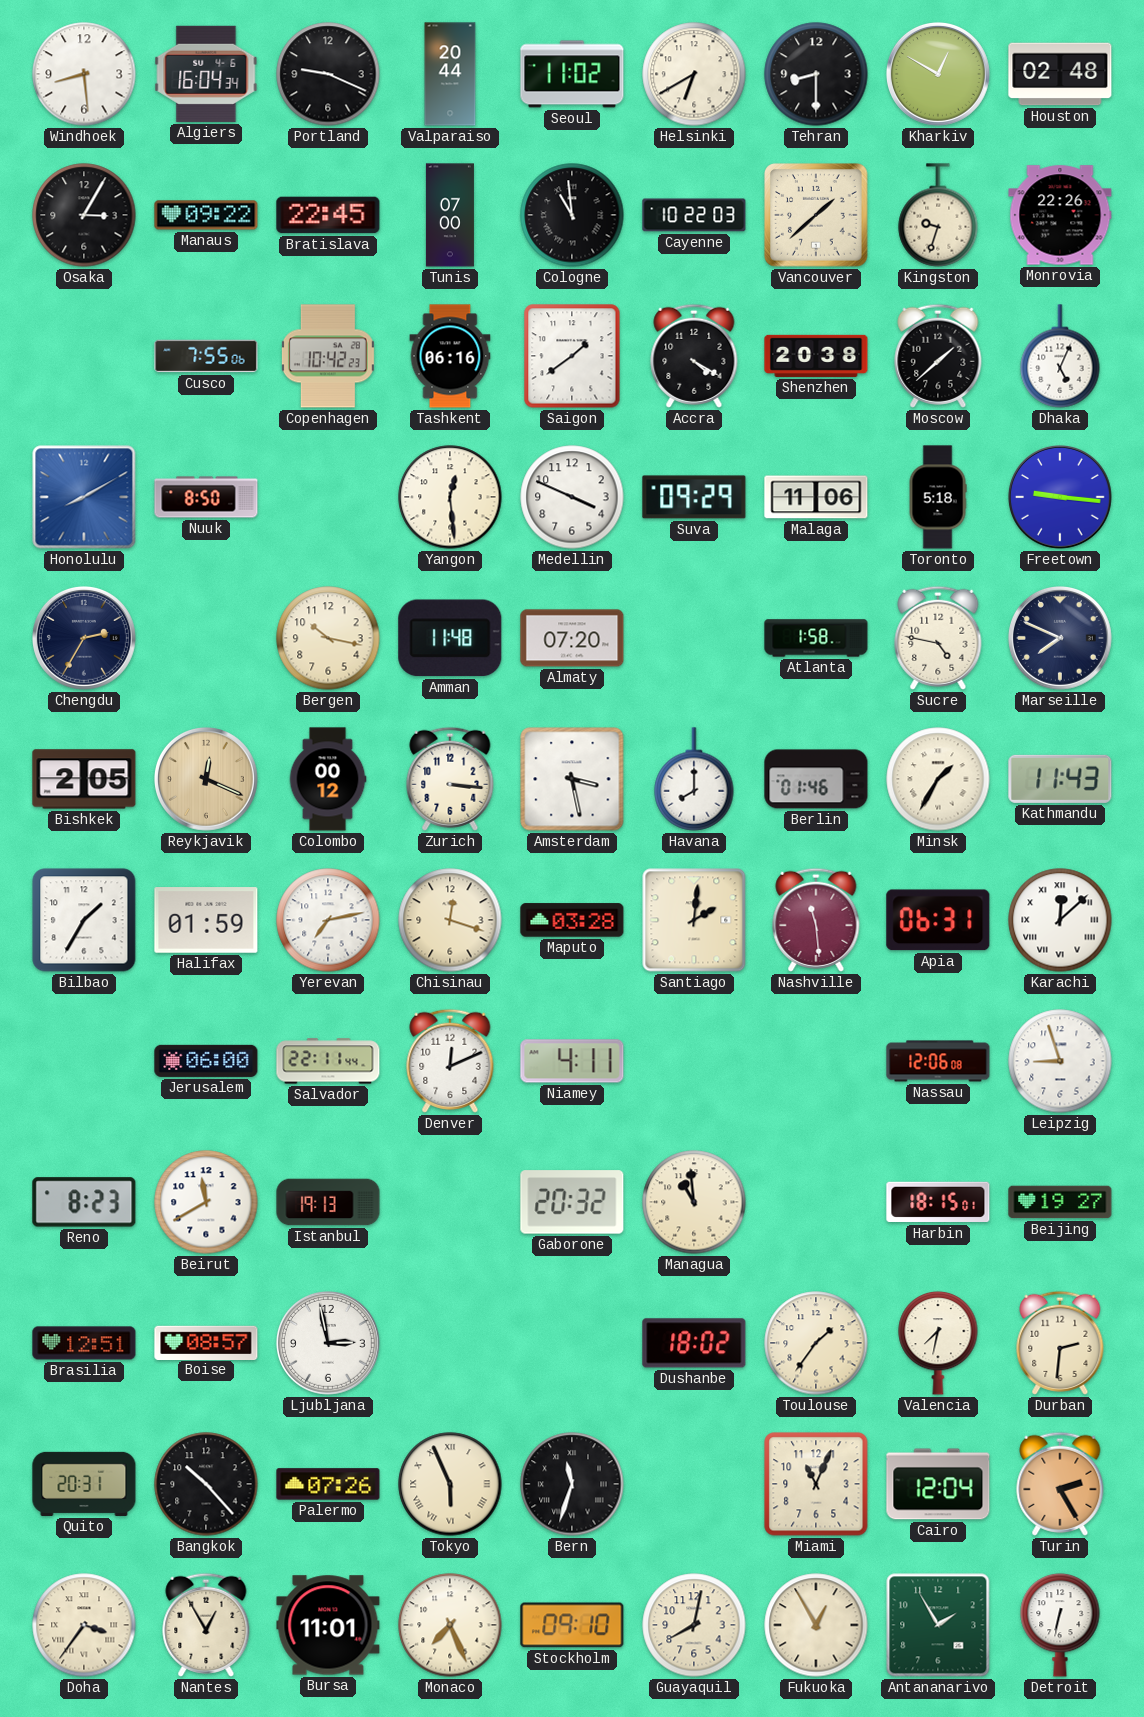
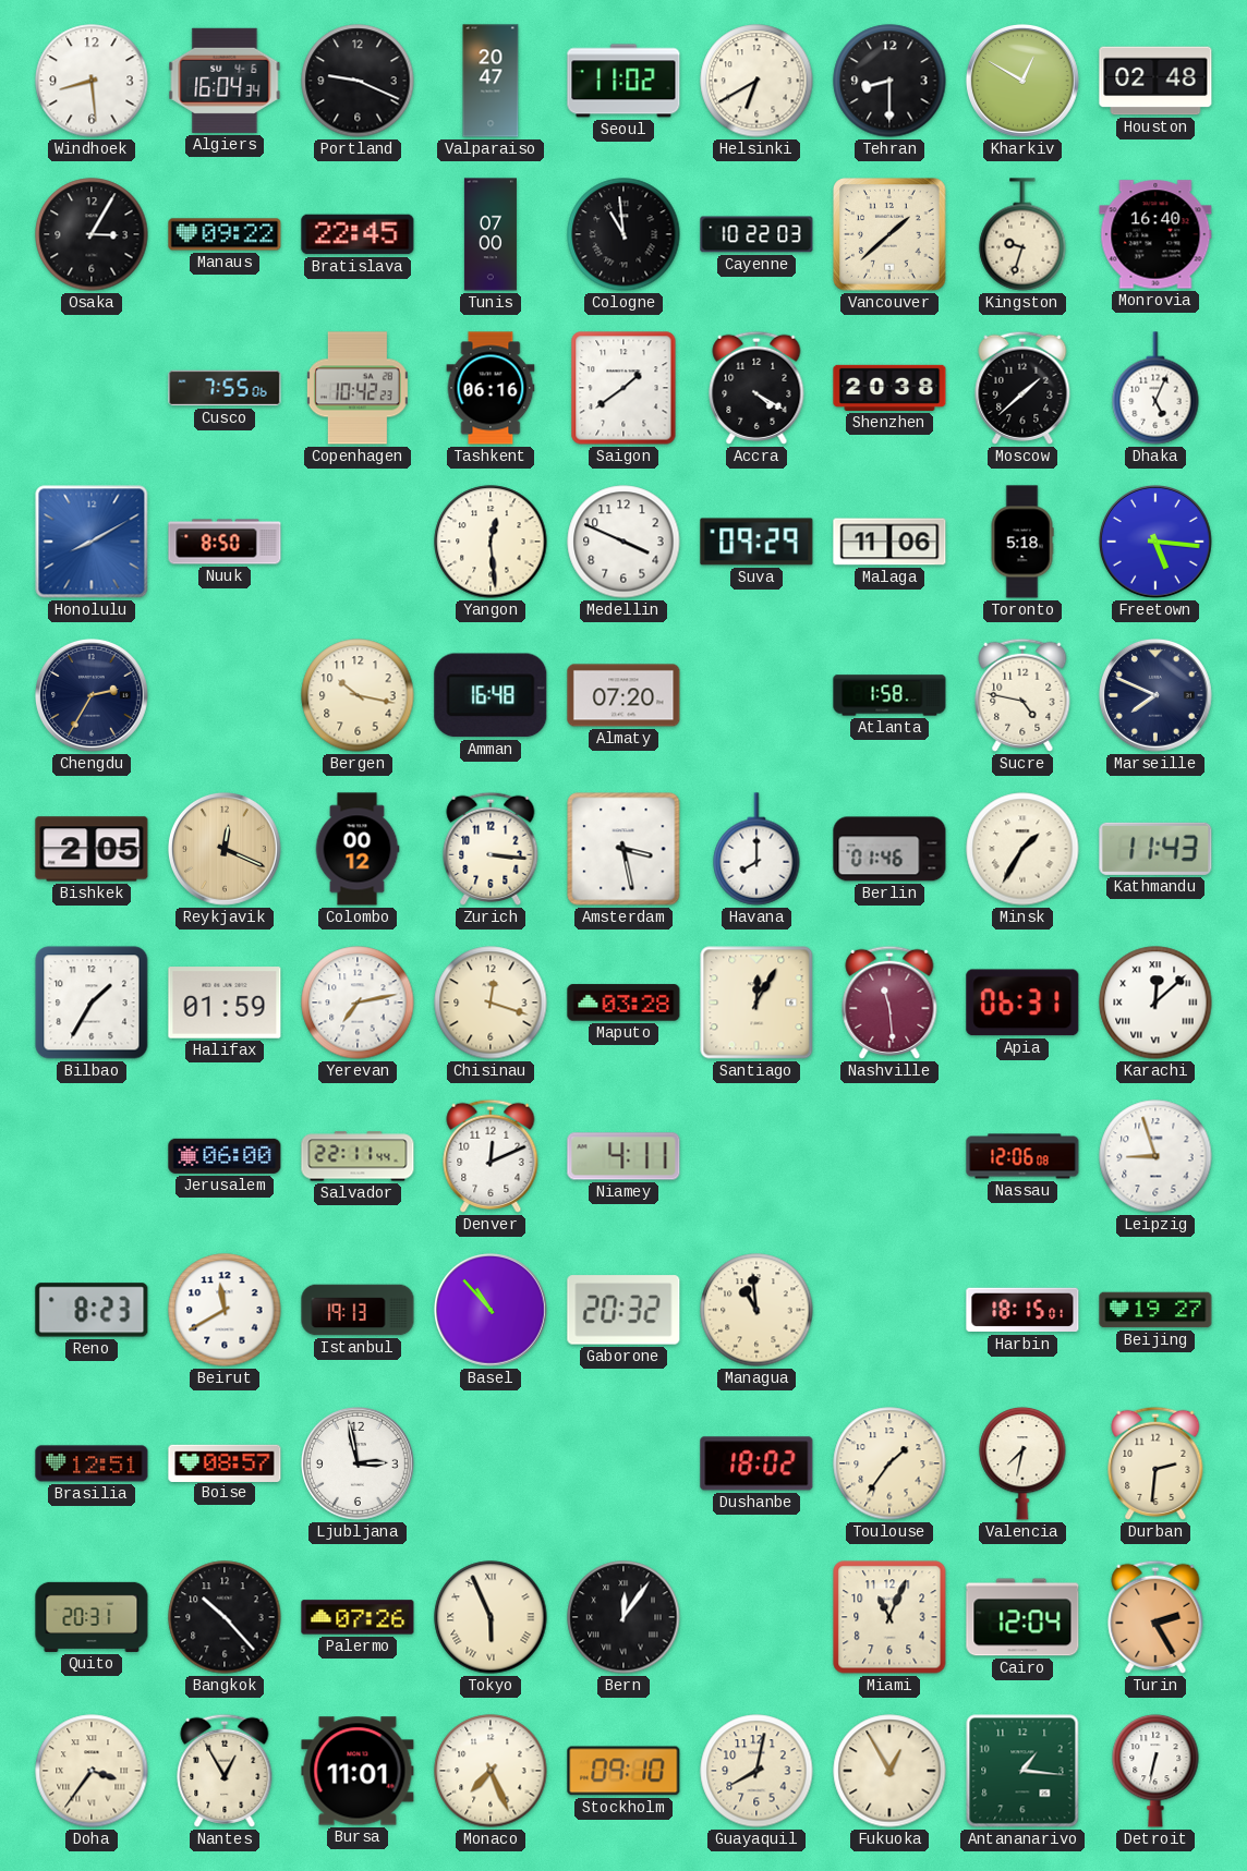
Valparaiso: 20:44 -> 20:47
Monrovia: 22:26 -> 16:40
Freetown: 9:16 -> 5:16
Amman: 11:48 -> 16:48
Santiago: 2:01 -> 12:05
Basel: none -> 10:53
Bern: 11:33 -> 12:06
Antananarivo: 1:55 -> 1:16
